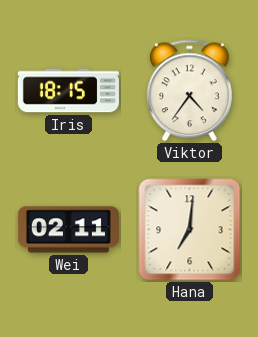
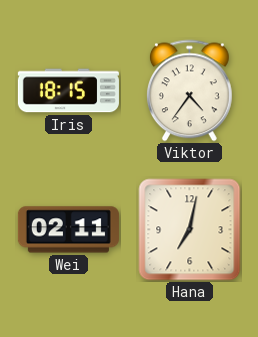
Hana: 7:01 -> 7:02
